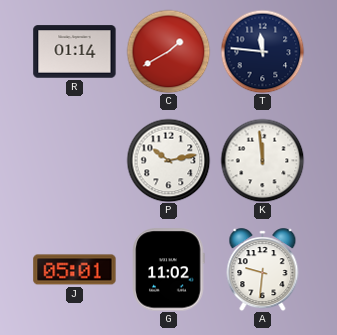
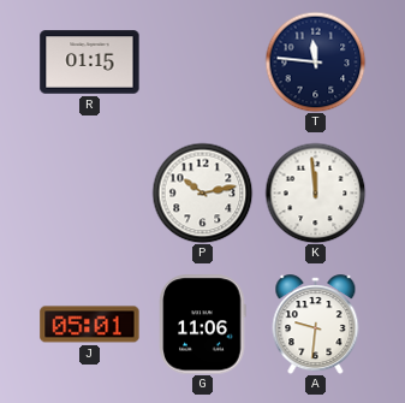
R: 01:14 -> 01:15
C: 1:40 -> none
G: 11:02 -> 11:06
